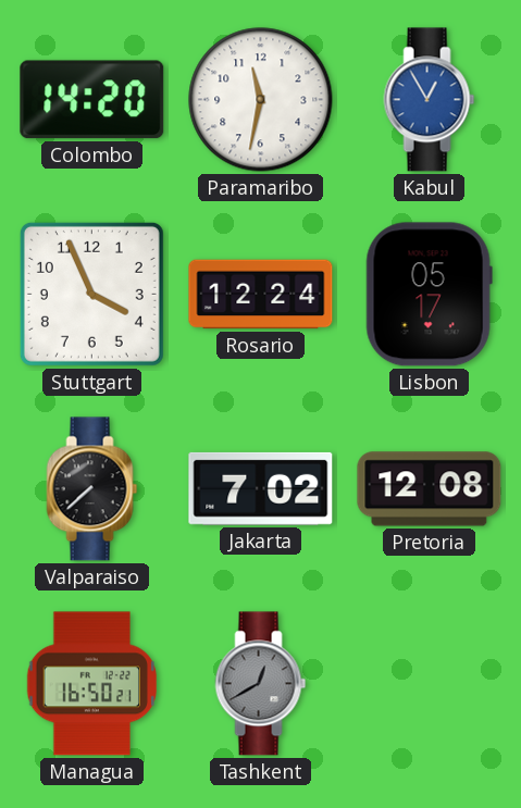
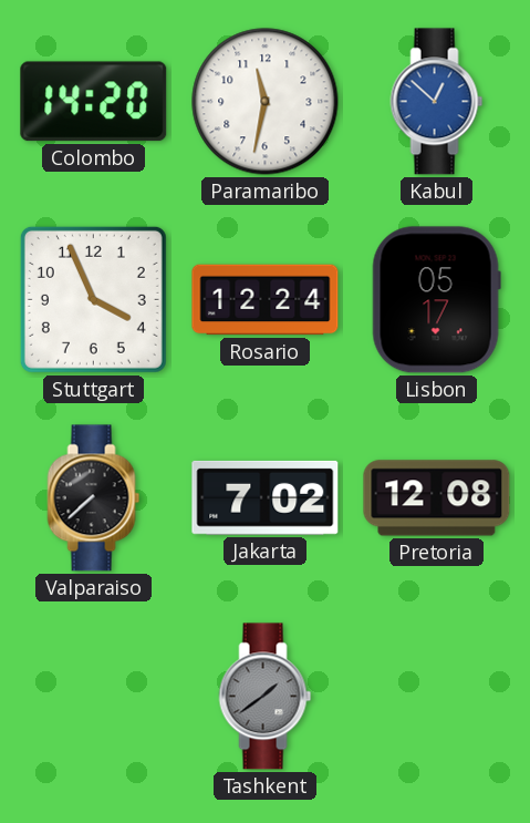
Kabul: 12:55 -> 12:52
Managua: 16:50 -> none
Tashkent: 12:40 -> 1:39
